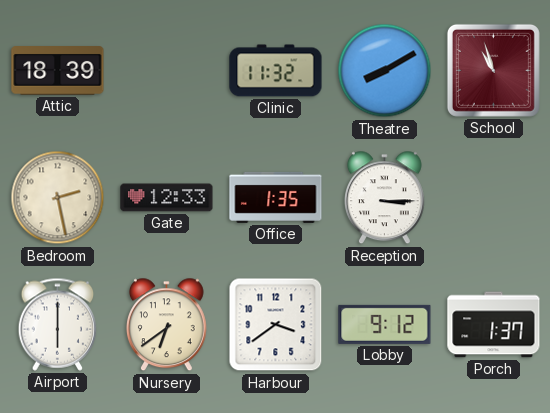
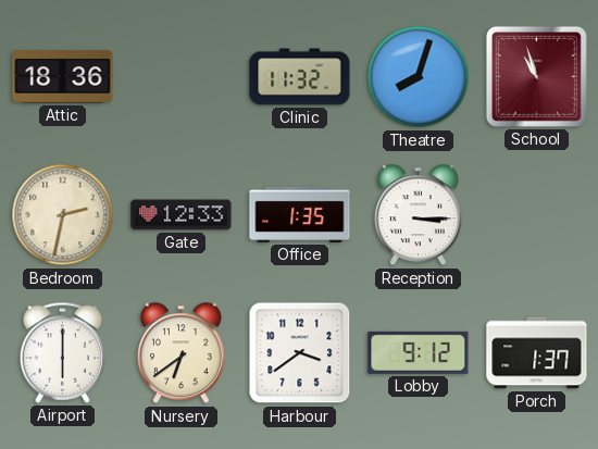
Attic: 18:39 -> 18:36
Theatre: 8:10 -> 8:03
Bedroom: 2:28 -> 2:32
